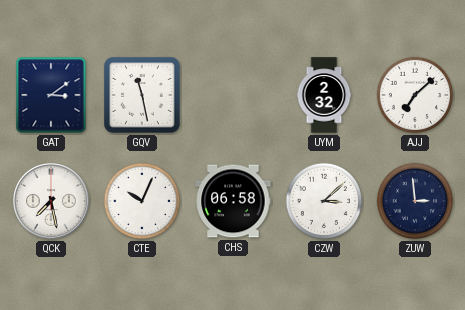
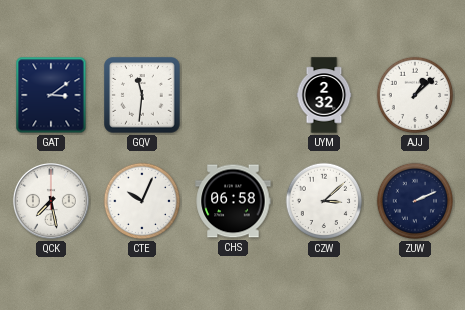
GQV: 11:28 -> 11:31
AJJ: 7:08 -> 1:08
ZUW: 2:59 -> 2:11
